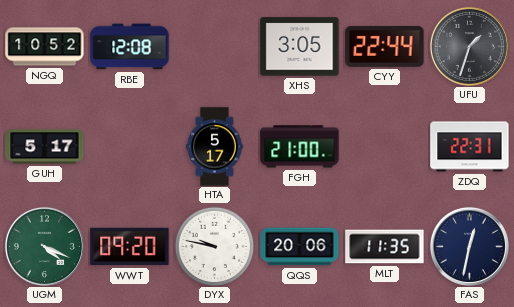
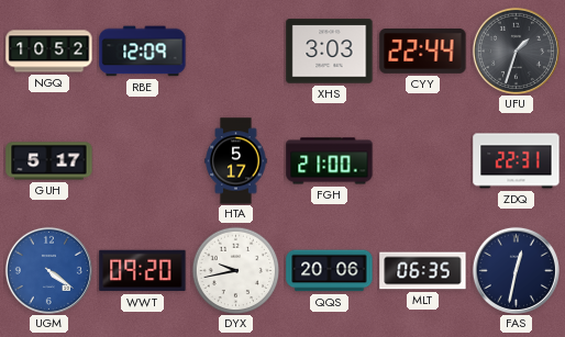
RBE: 12:08 -> 12:09
XHS: 3:05 -> 3:03
UGM: 4:19 -> 4:21
UGM dial: green -> blue
DYX: 9:47 -> 9:43
MLT: 11:35 -> 06:35
